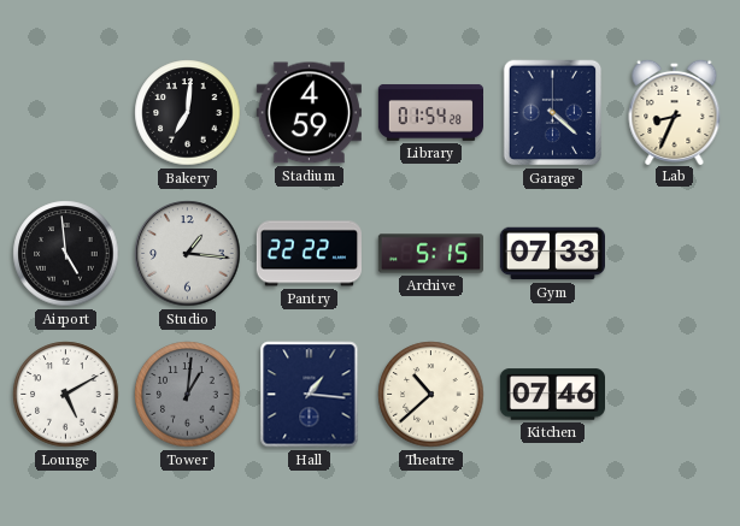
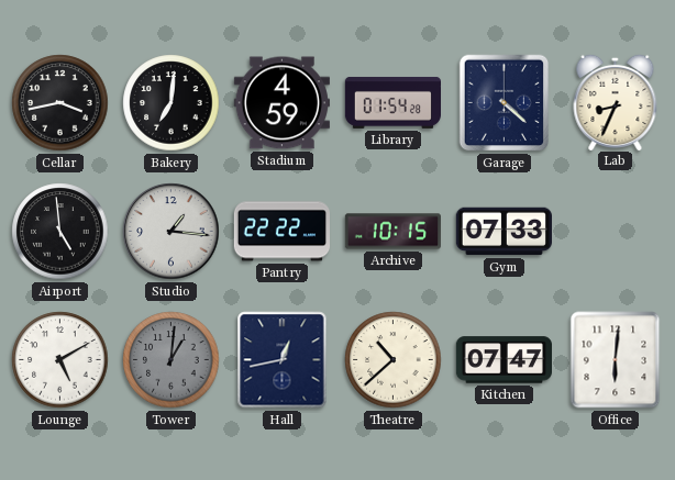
Cellar: none -> 3:43
Archive: 5:15 -> 10:15
Hall: 1:16 -> 12:43
Kitchen: 07:46 -> 07:47
Office: none -> 6:01
